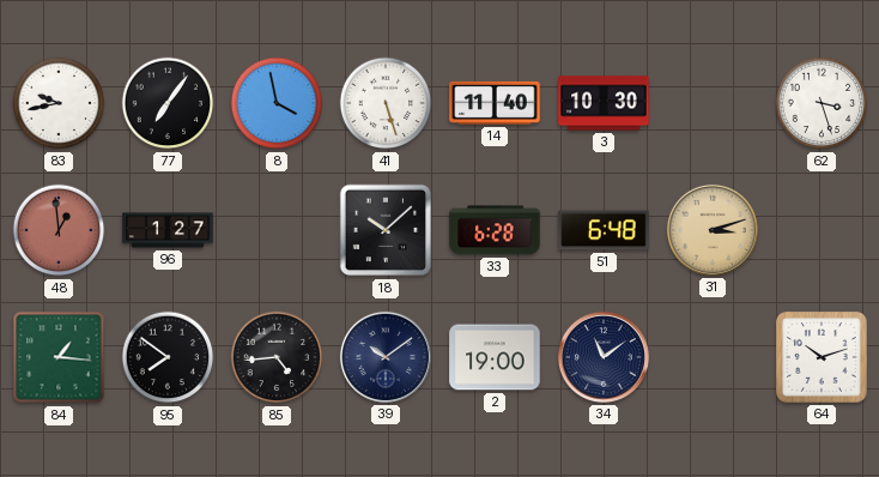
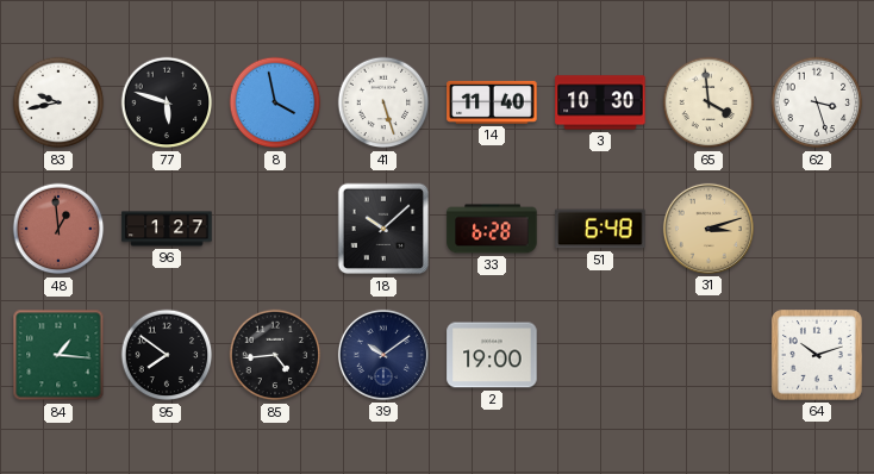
77: 7:06 -> 5:48
65: none -> 3:59
34: 11:09 -> none
